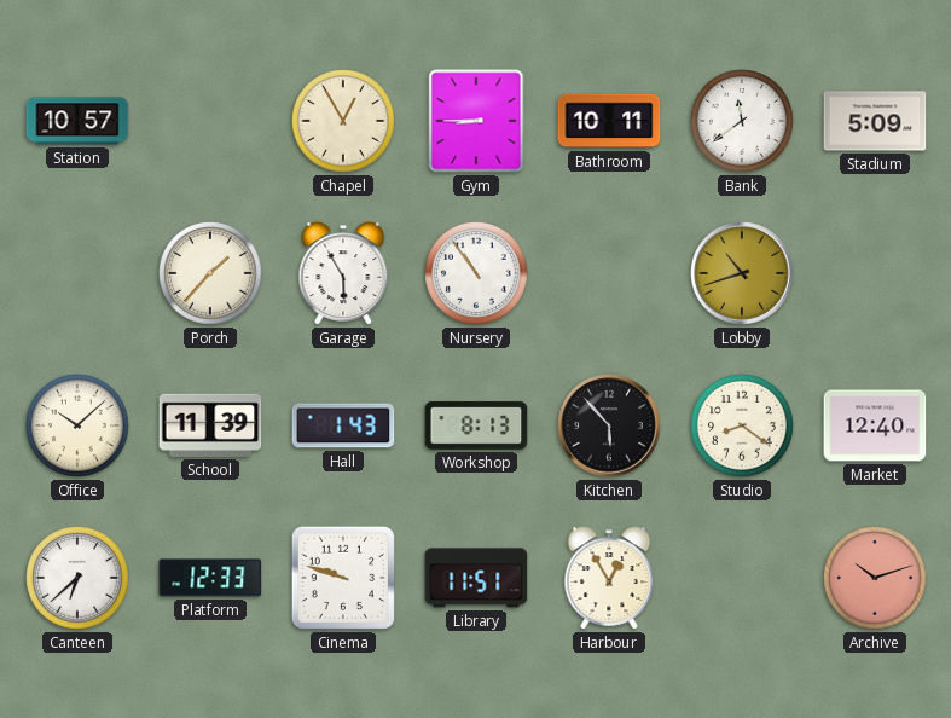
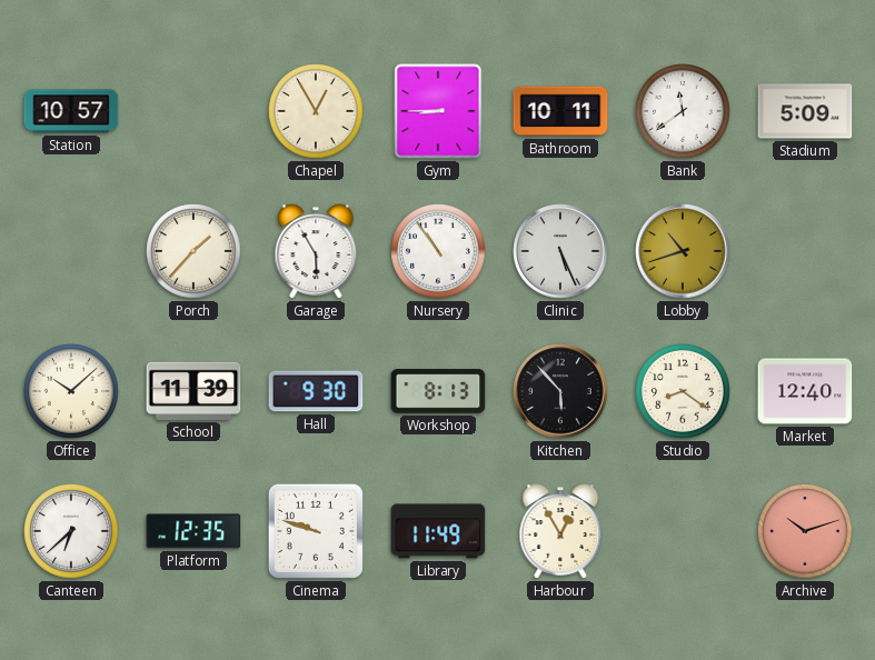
Clinic: none -> 5:26
Hall: 1:43 -> 9:30
Platform: 12:33 -> 12:35
Library: 11:51 -> 11:49
